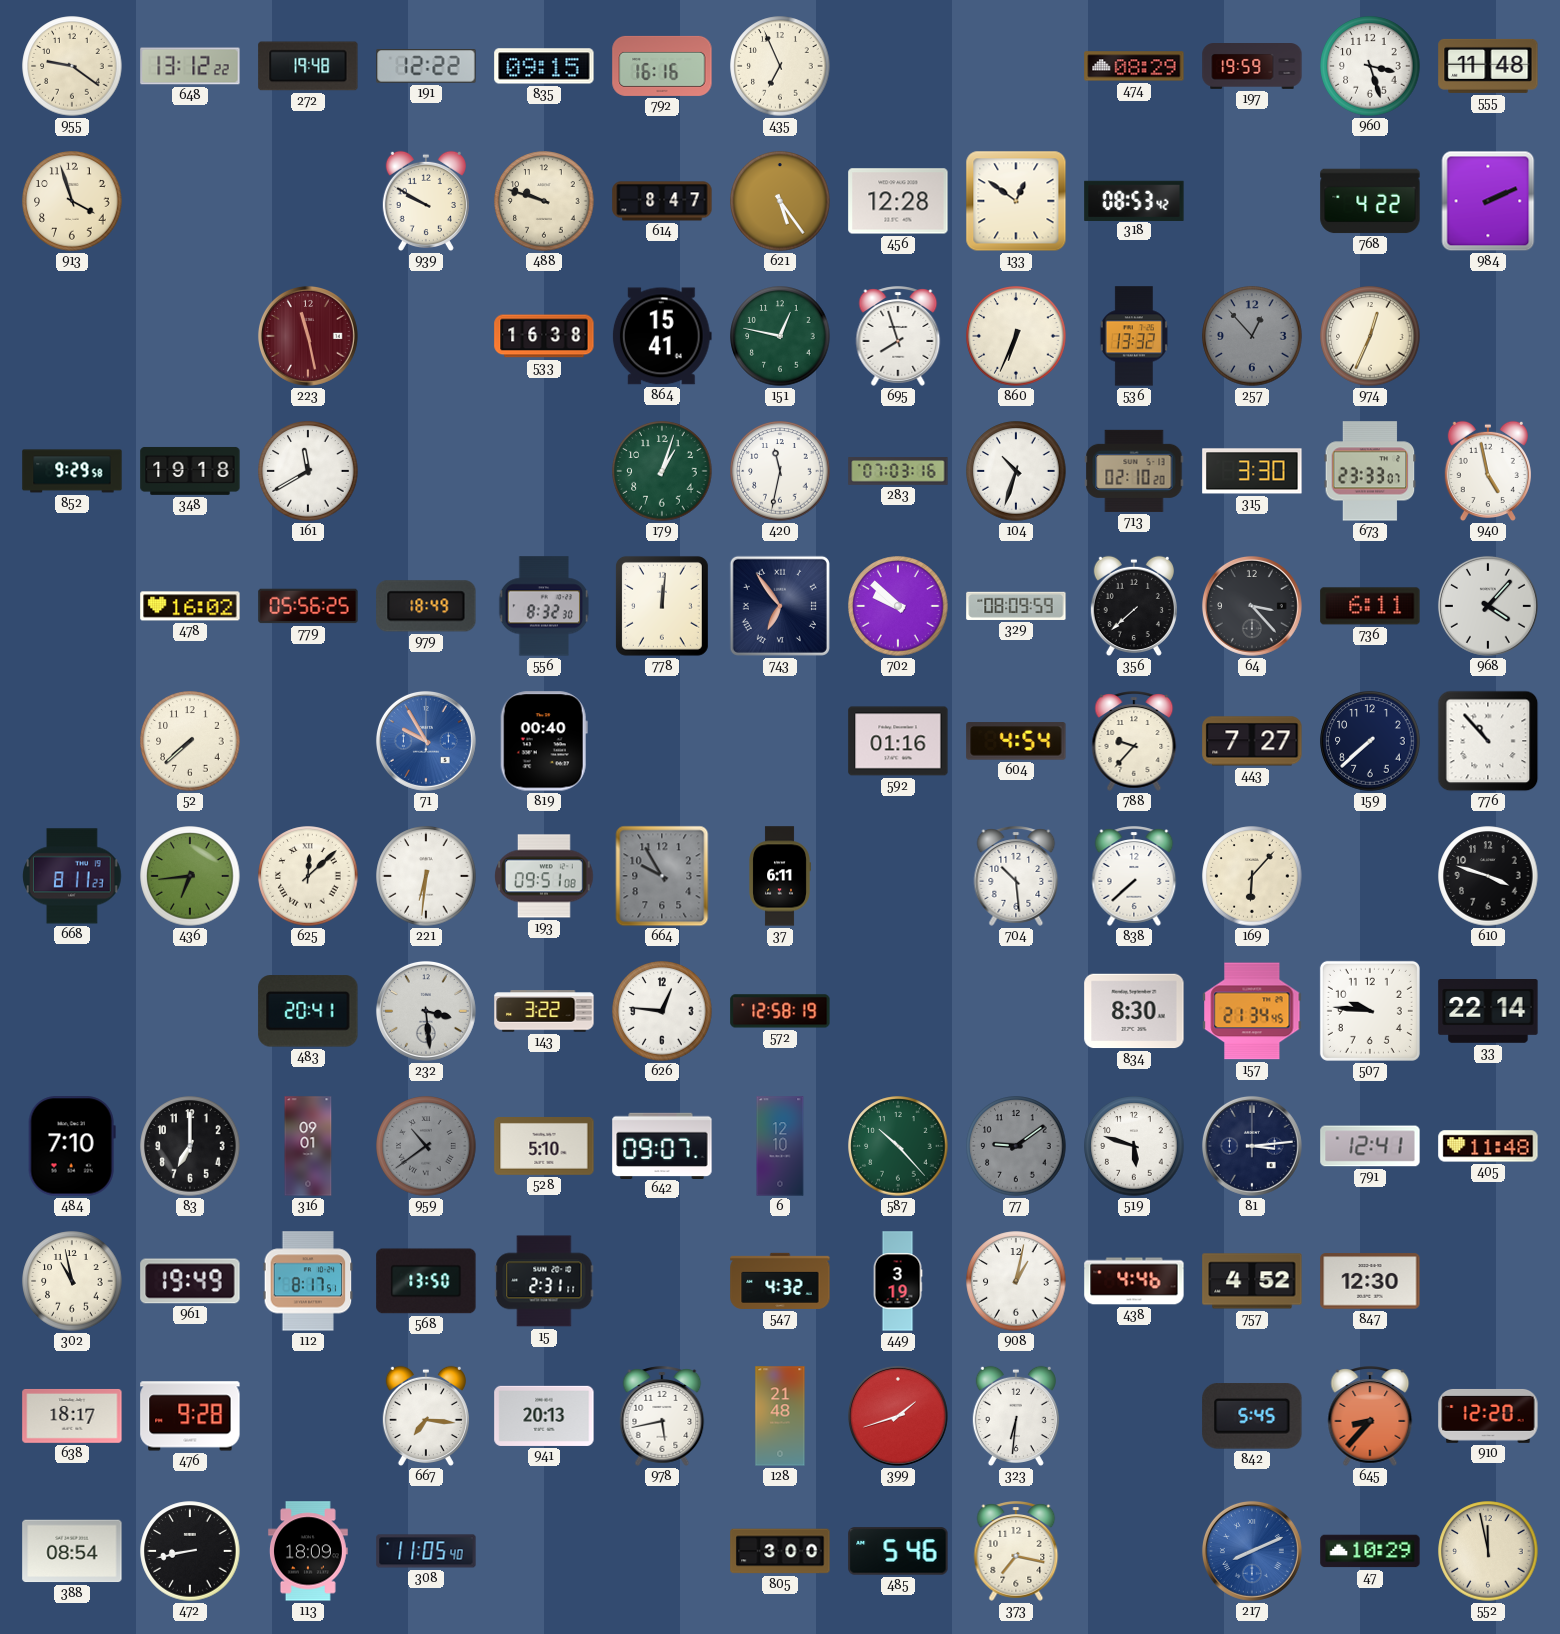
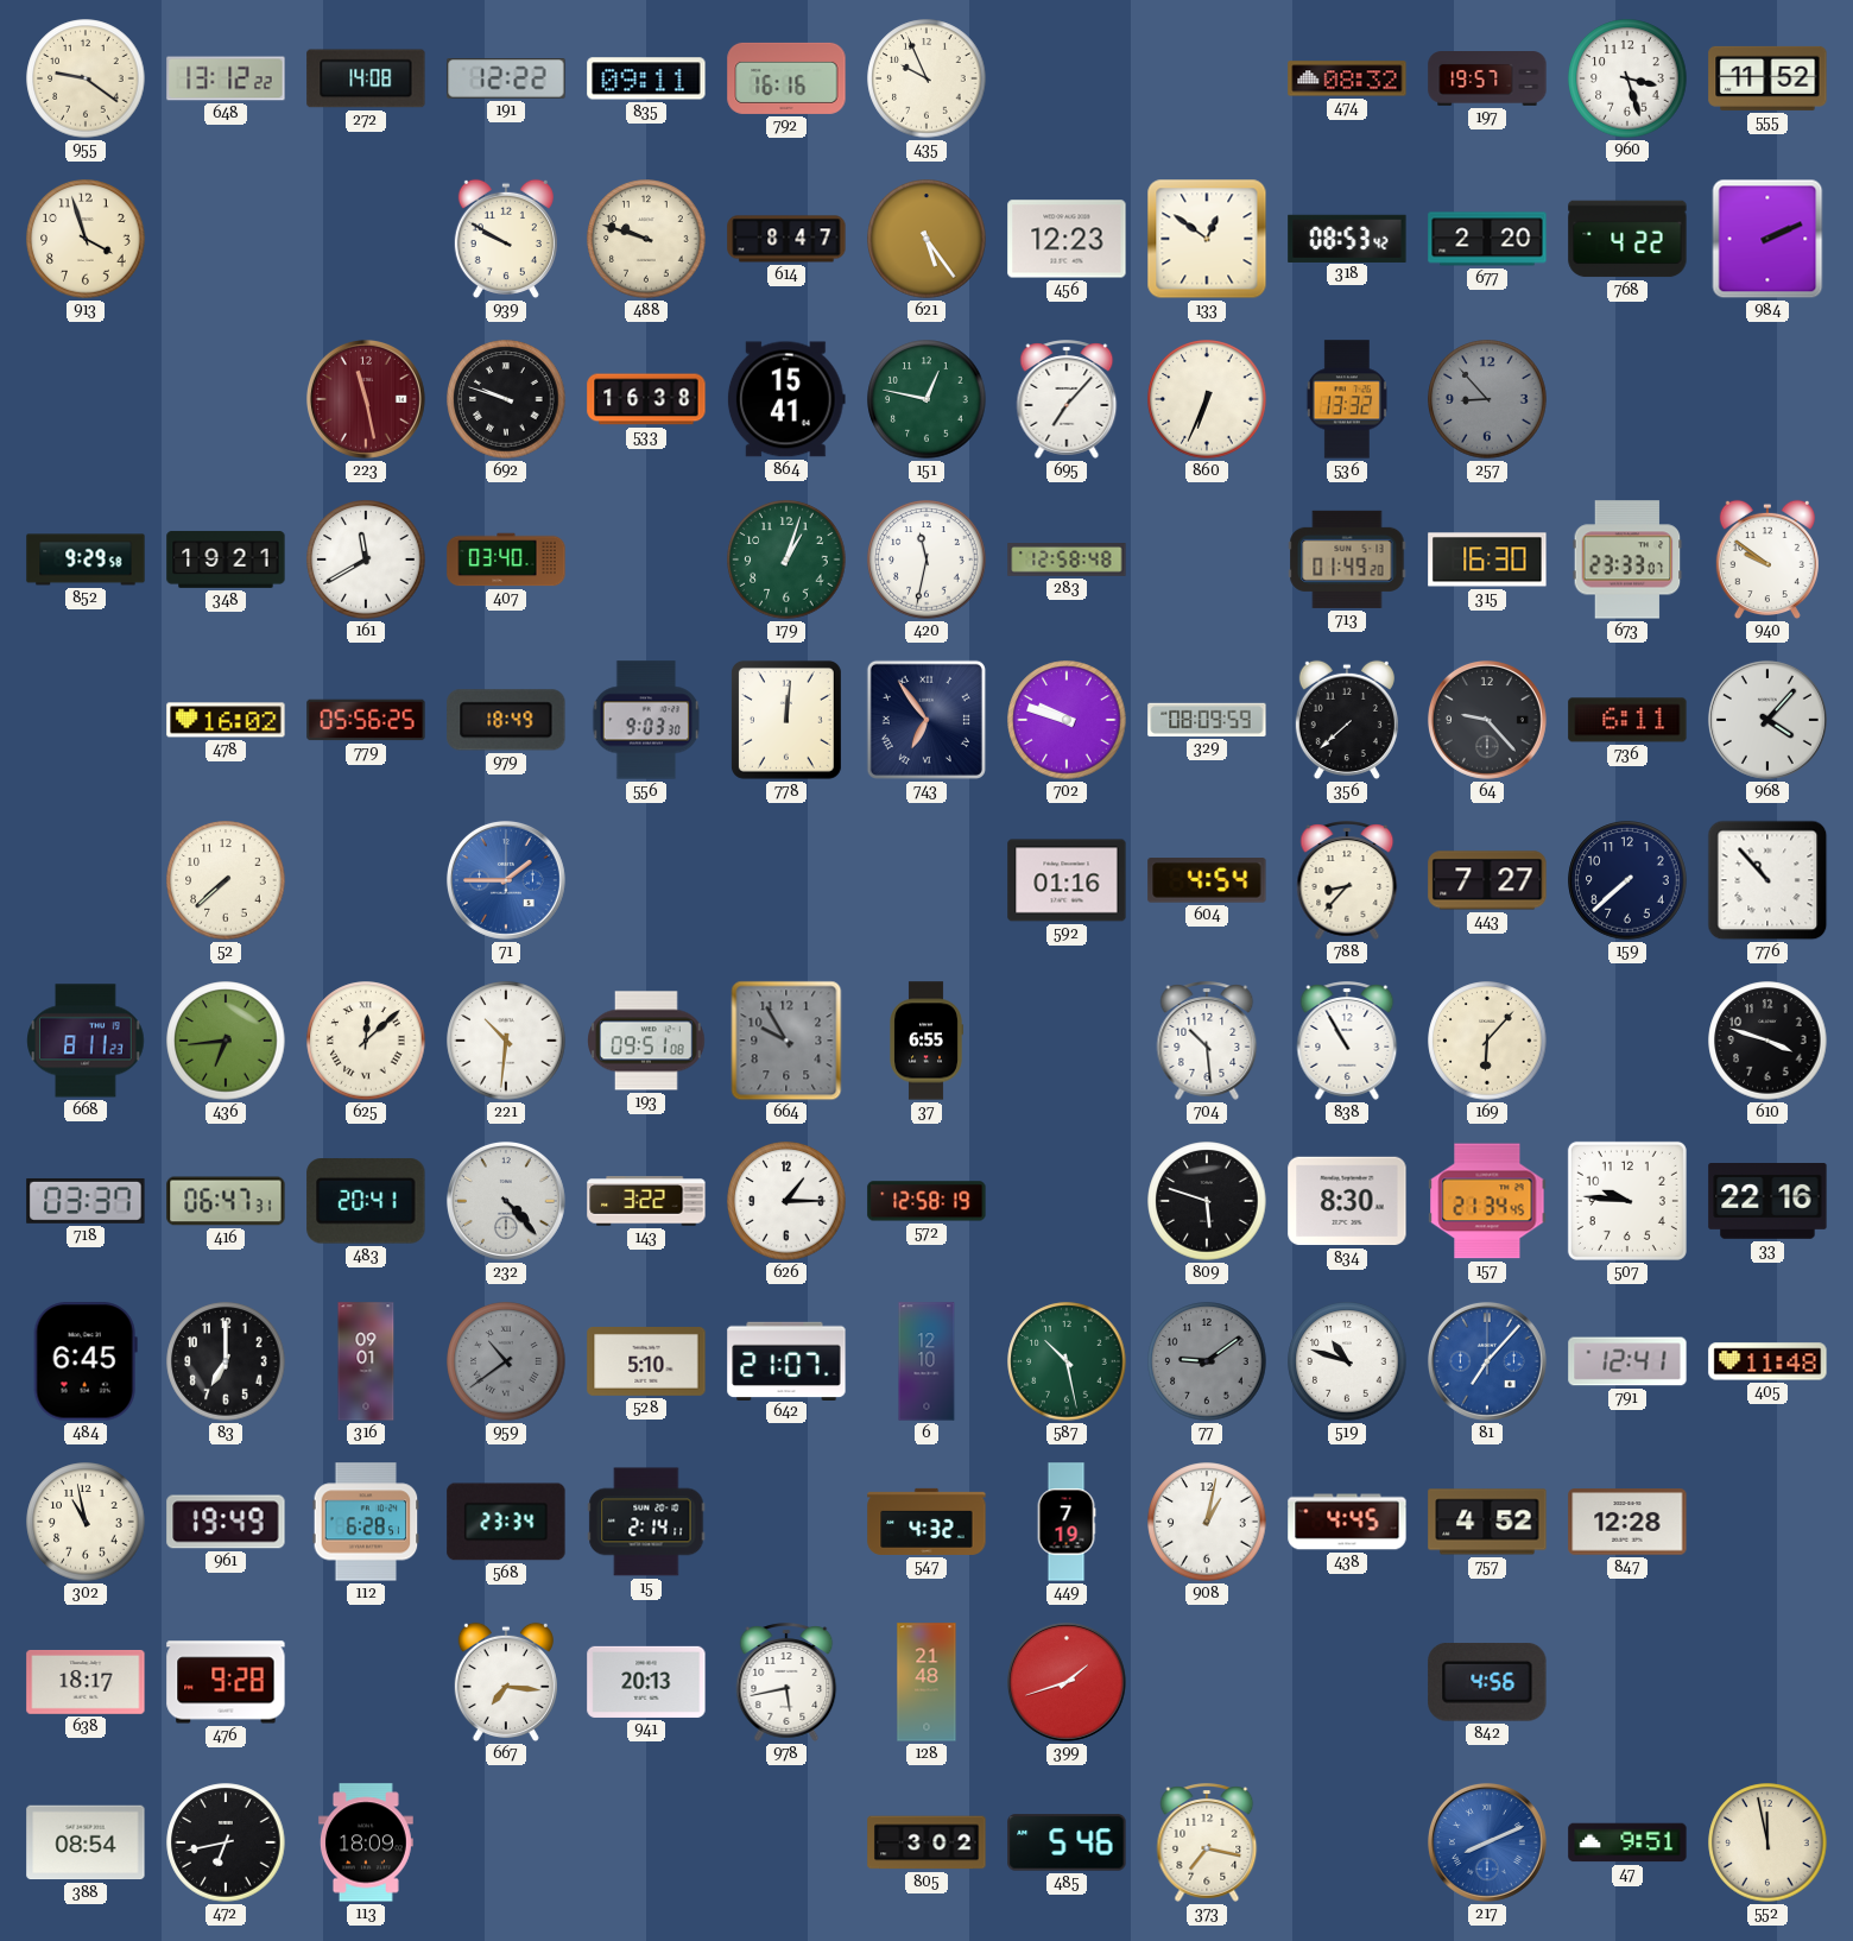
272: 19:48 -> 14:08
835: 09:15 -> 09:11
435: 6:56 -> 9:56
474: 08:29 -> 08:32
197: 19:59 -> 19:57
555: 11:48 -> 11:52
456: 12:28 -> 12:23
677: none -> 2:20
692: none -> 9:48
695: 7:57 -> 7:07
257: 12:53 -> 8:53
974: 12:34 -> none
348: 19:18 -> 19:21
407: none -> 03:40
283: 07:03 -> 12:58
104: 10:33 -> none
713: 02:10 -> 01:49
315: 3:30 -> 16:30
940: 4:58 -> 9:51
556: 8:32 -> 9:03
702: 9:52 -> 9:48
64: 3:23 -> 9:23
71: 9:55 -> 1:45
819: 00:40 -> none
788: 9:37 -> 8:37
221: 6:31 -> 10:31
37: 6:11 -> 6:55
838: 7:38 -> 10:55
718: none -> 03:37
416: none -> 06:47
232: 3:29 -> 4:23
626: 12:46 -> 1:15
809: none -> 5:48
33: 22:14 -> 22:16
484: 7:10 -> 6:45
642: 09:07 -> 21:07
587: 10:23 -> 10:28
519: 5:48 -> 10:48
81: 3:14 -> 7:07
81 dial: navy -> blue
112: 8:17 -> 6:28
568: 13:50 -> 23:34
15: 2:31 -> 2:14
449: 3:19 -> 7:19
438: 4:46 -> 4:45
847: 12:30 -> 12:28
323: 6:31 -> none
842: 5:45 -> 4:56
645: 8:37 -> none
910: 12:20 -> none
472: 8:43 -> 6:43
308: 11:05 -> none
805: 3:00 -> 3:02
47: 10:29 -> 9:51
